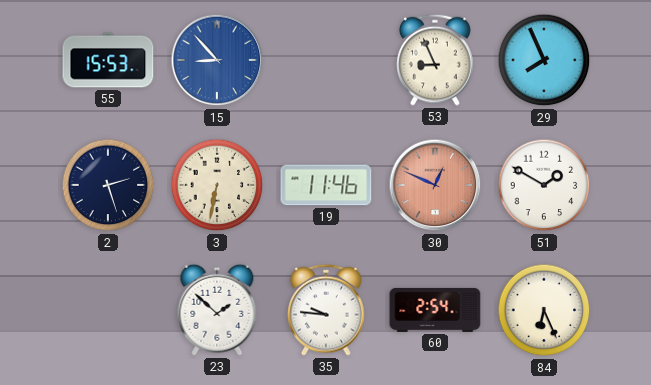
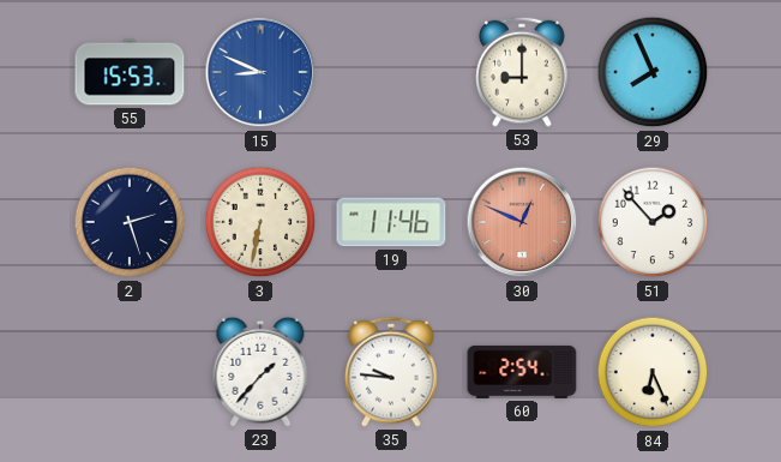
15: 8:53 -> 8:49
53: 8:56 -> 9:00
51: 1:50 -> 1:53
23: 1:52 -> 1:37
